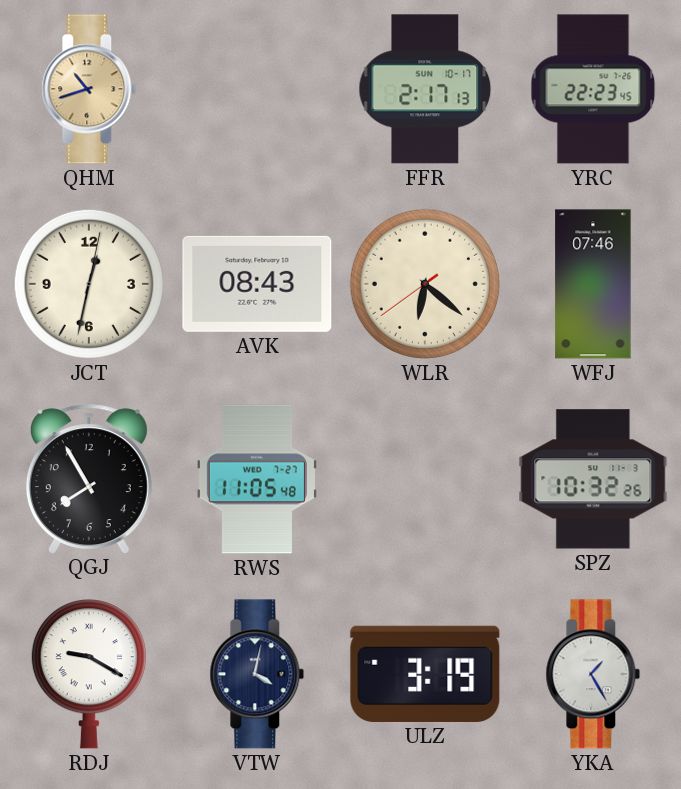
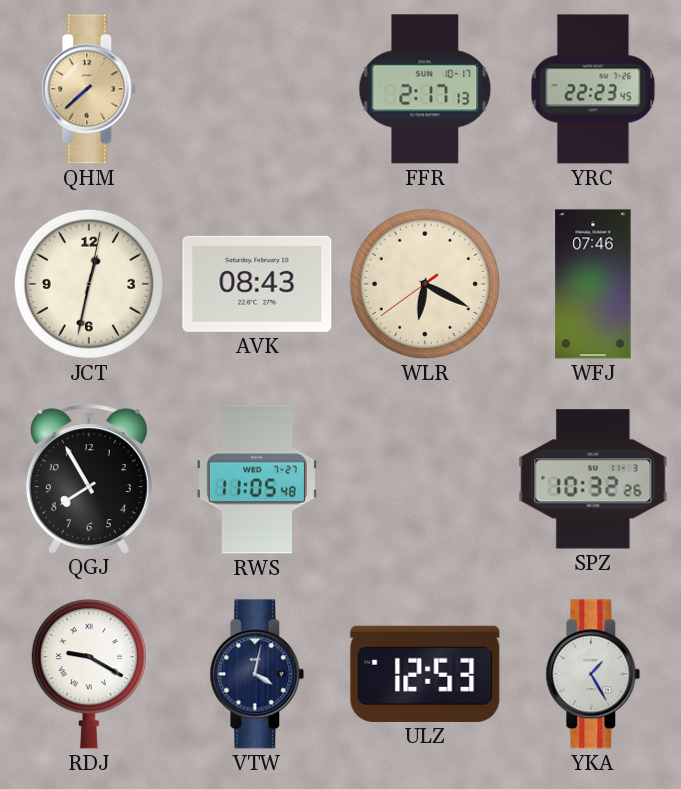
QHM: 10:42 -> 7:38
WLR: 6:21 -> 6:19
ULZ: 3:19 -> 12:53
